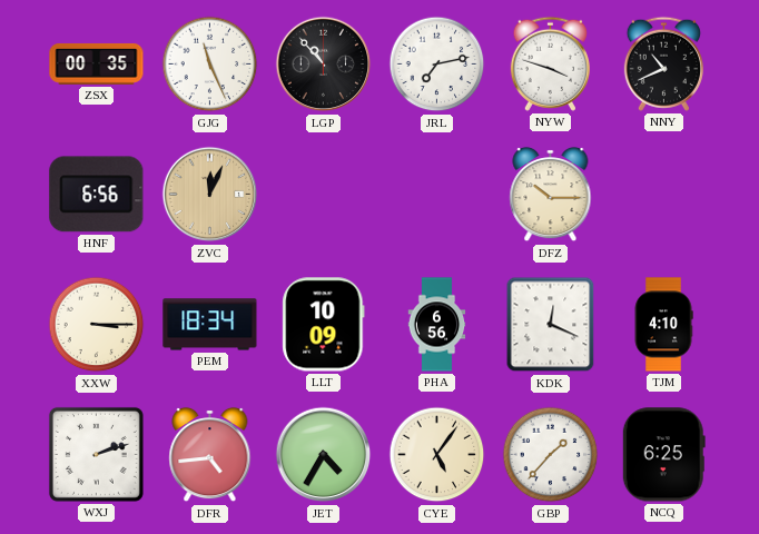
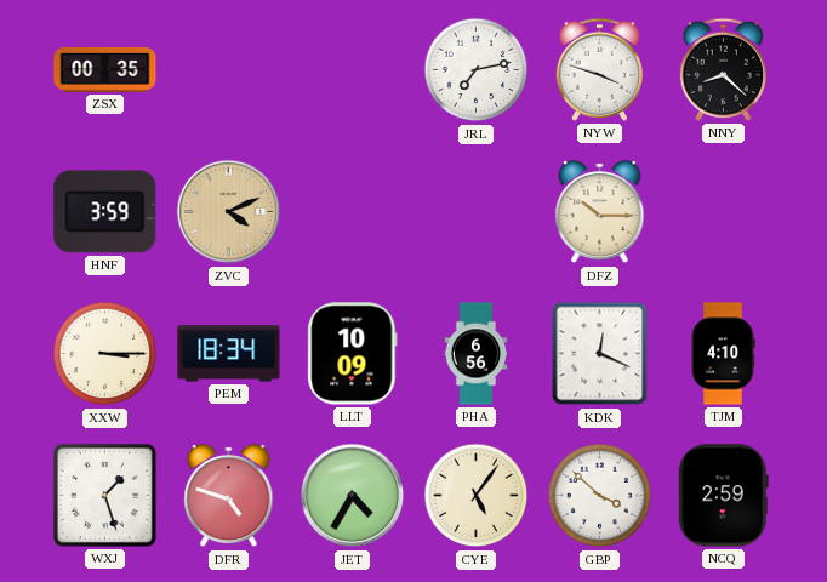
GJG: 11:26 -> none
LGP: 10:53 -> none
NNY: 10:41 -> 8:22
HNF: 6:56 -> 3:59
ZVC: 12:04 -> 4:11
WXJ: 2:12 -> 1:27
DFR: 4:44 -> 4:48
GBP: 1:37 -> 3:52
NCQ: 6:25 -> 2:59
